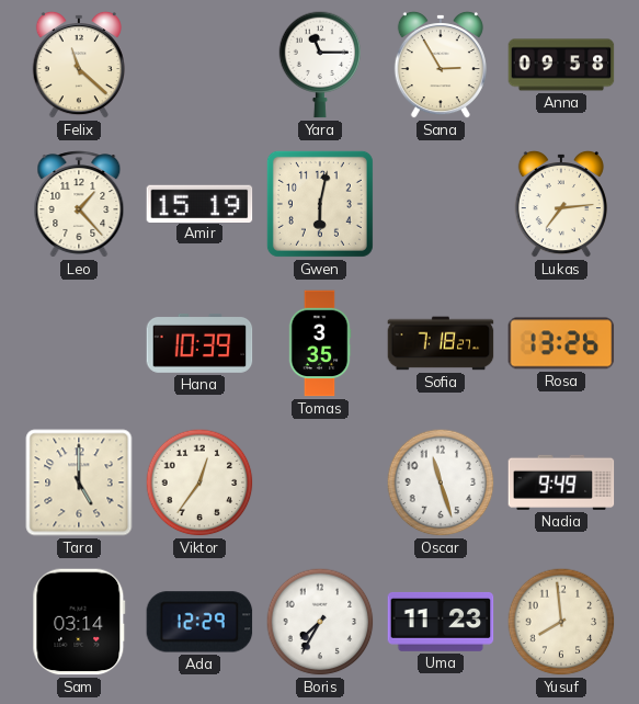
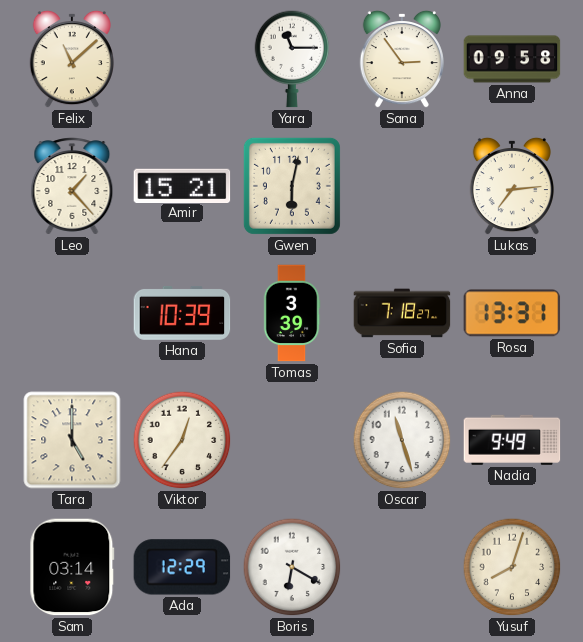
Felix: 11:22 -> 11:08
Sana: 2:55 -> 2:54
Amir: 15:19 -> 15:21
Tomas: 3:35 -> 3:39
Rosa: 13:26 -> 13:31
Boris: 7:35 -> 6:20
Uma: 11:23 -> none
Yusuf: 7:59 -> 8:03
